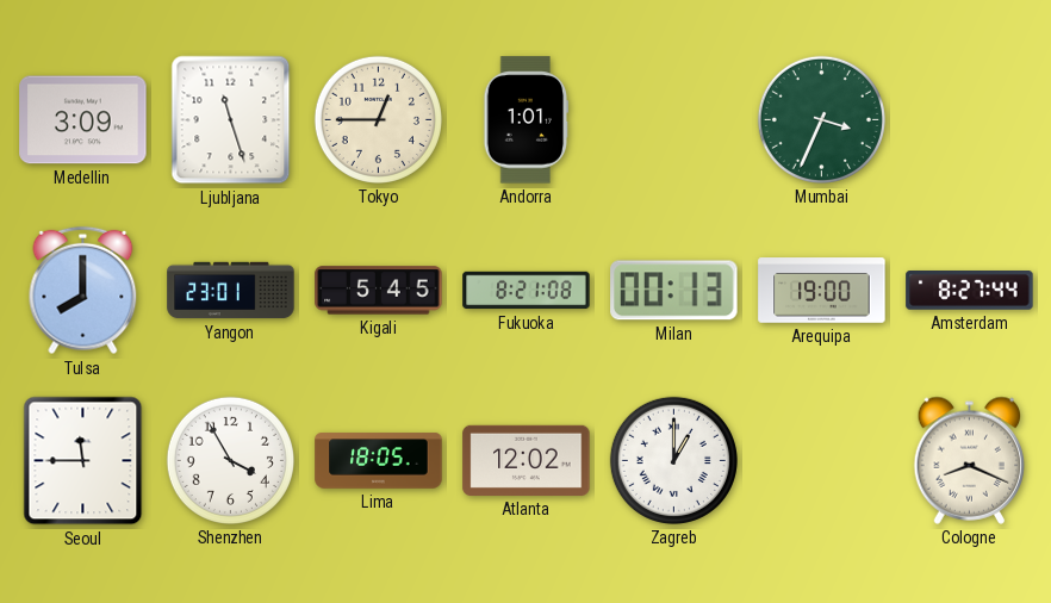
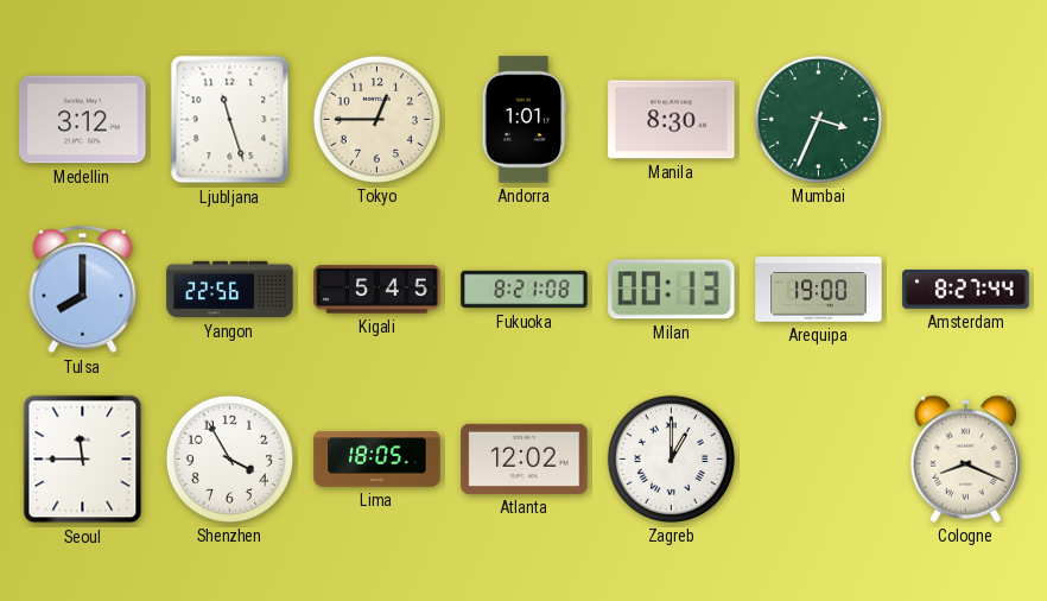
Medellin: 3:09 -> 3:12
Manila: none -> 8:30
Yangon: 23:01 -> 22:56
